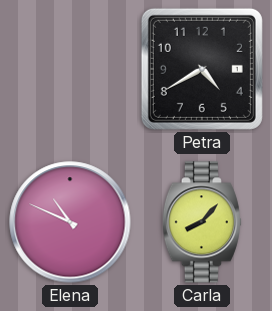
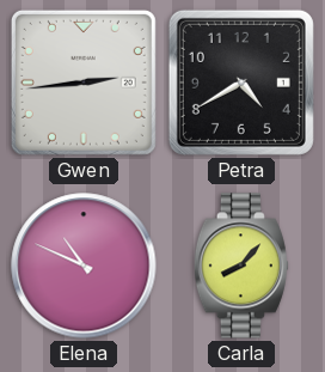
Gwen: none -> 2:44
